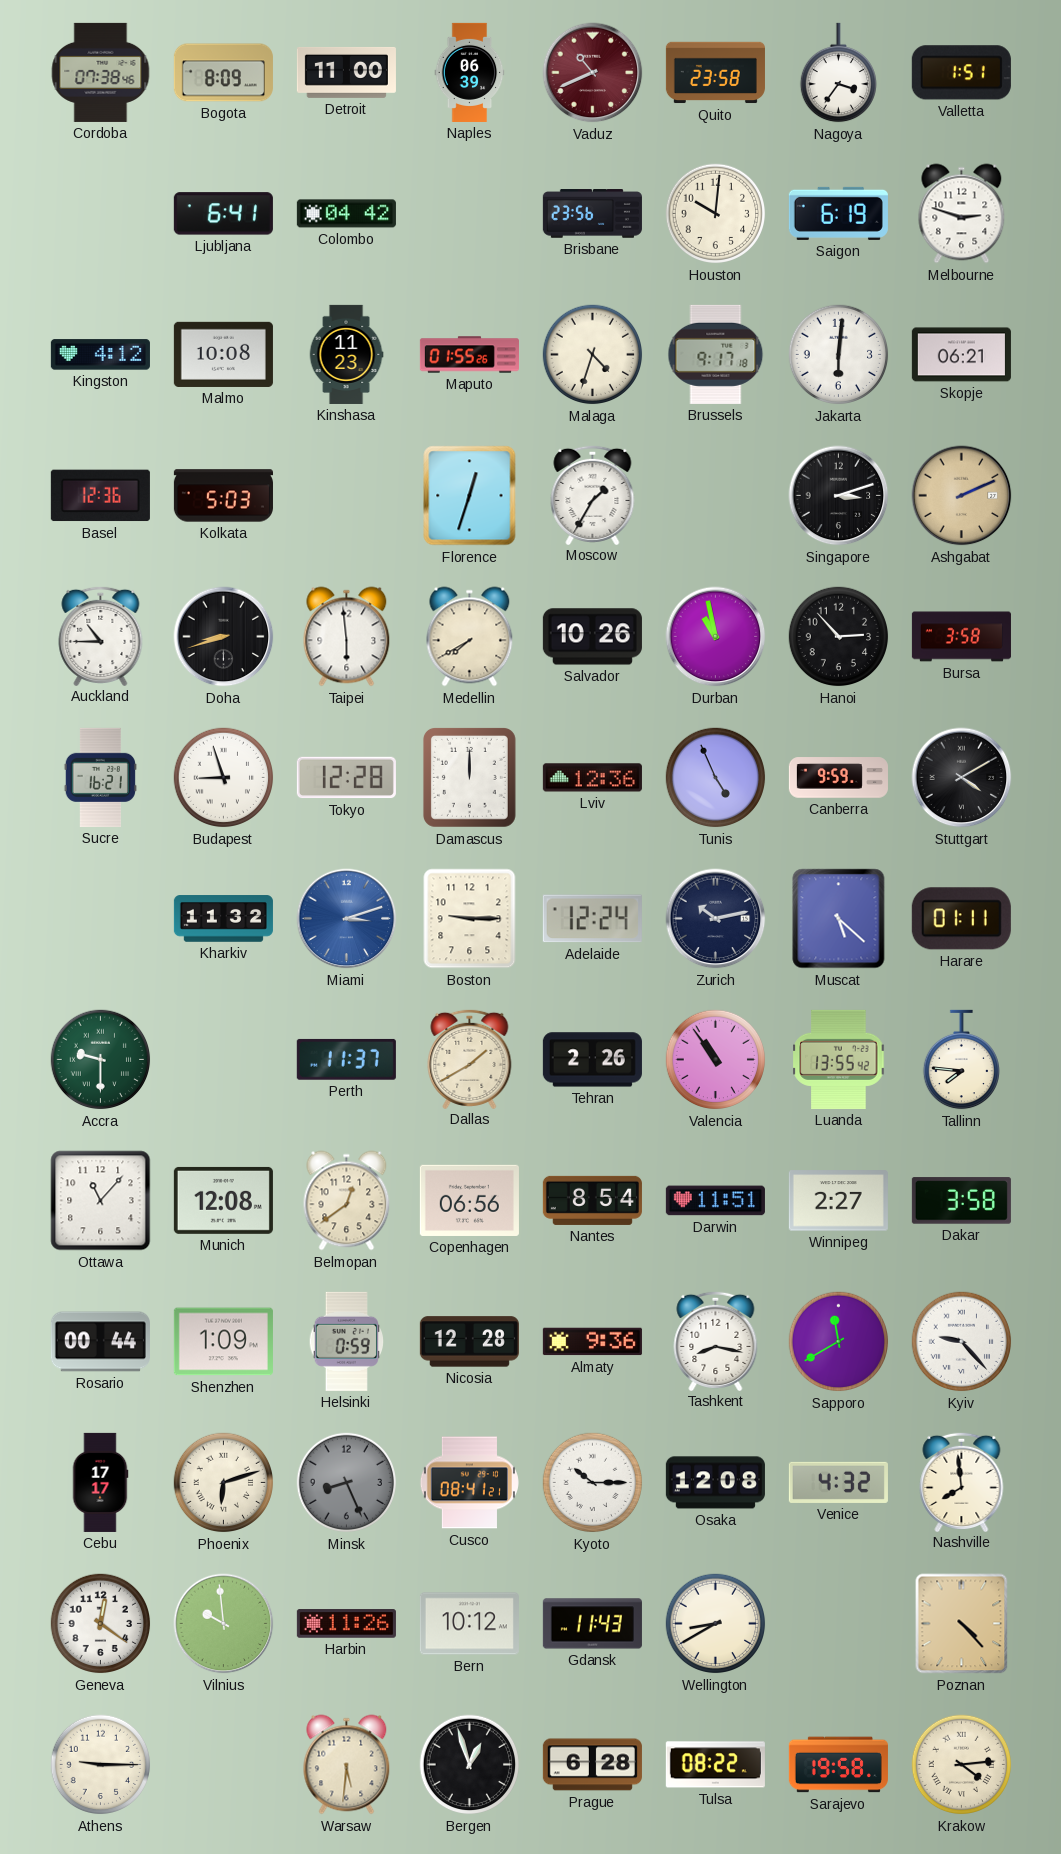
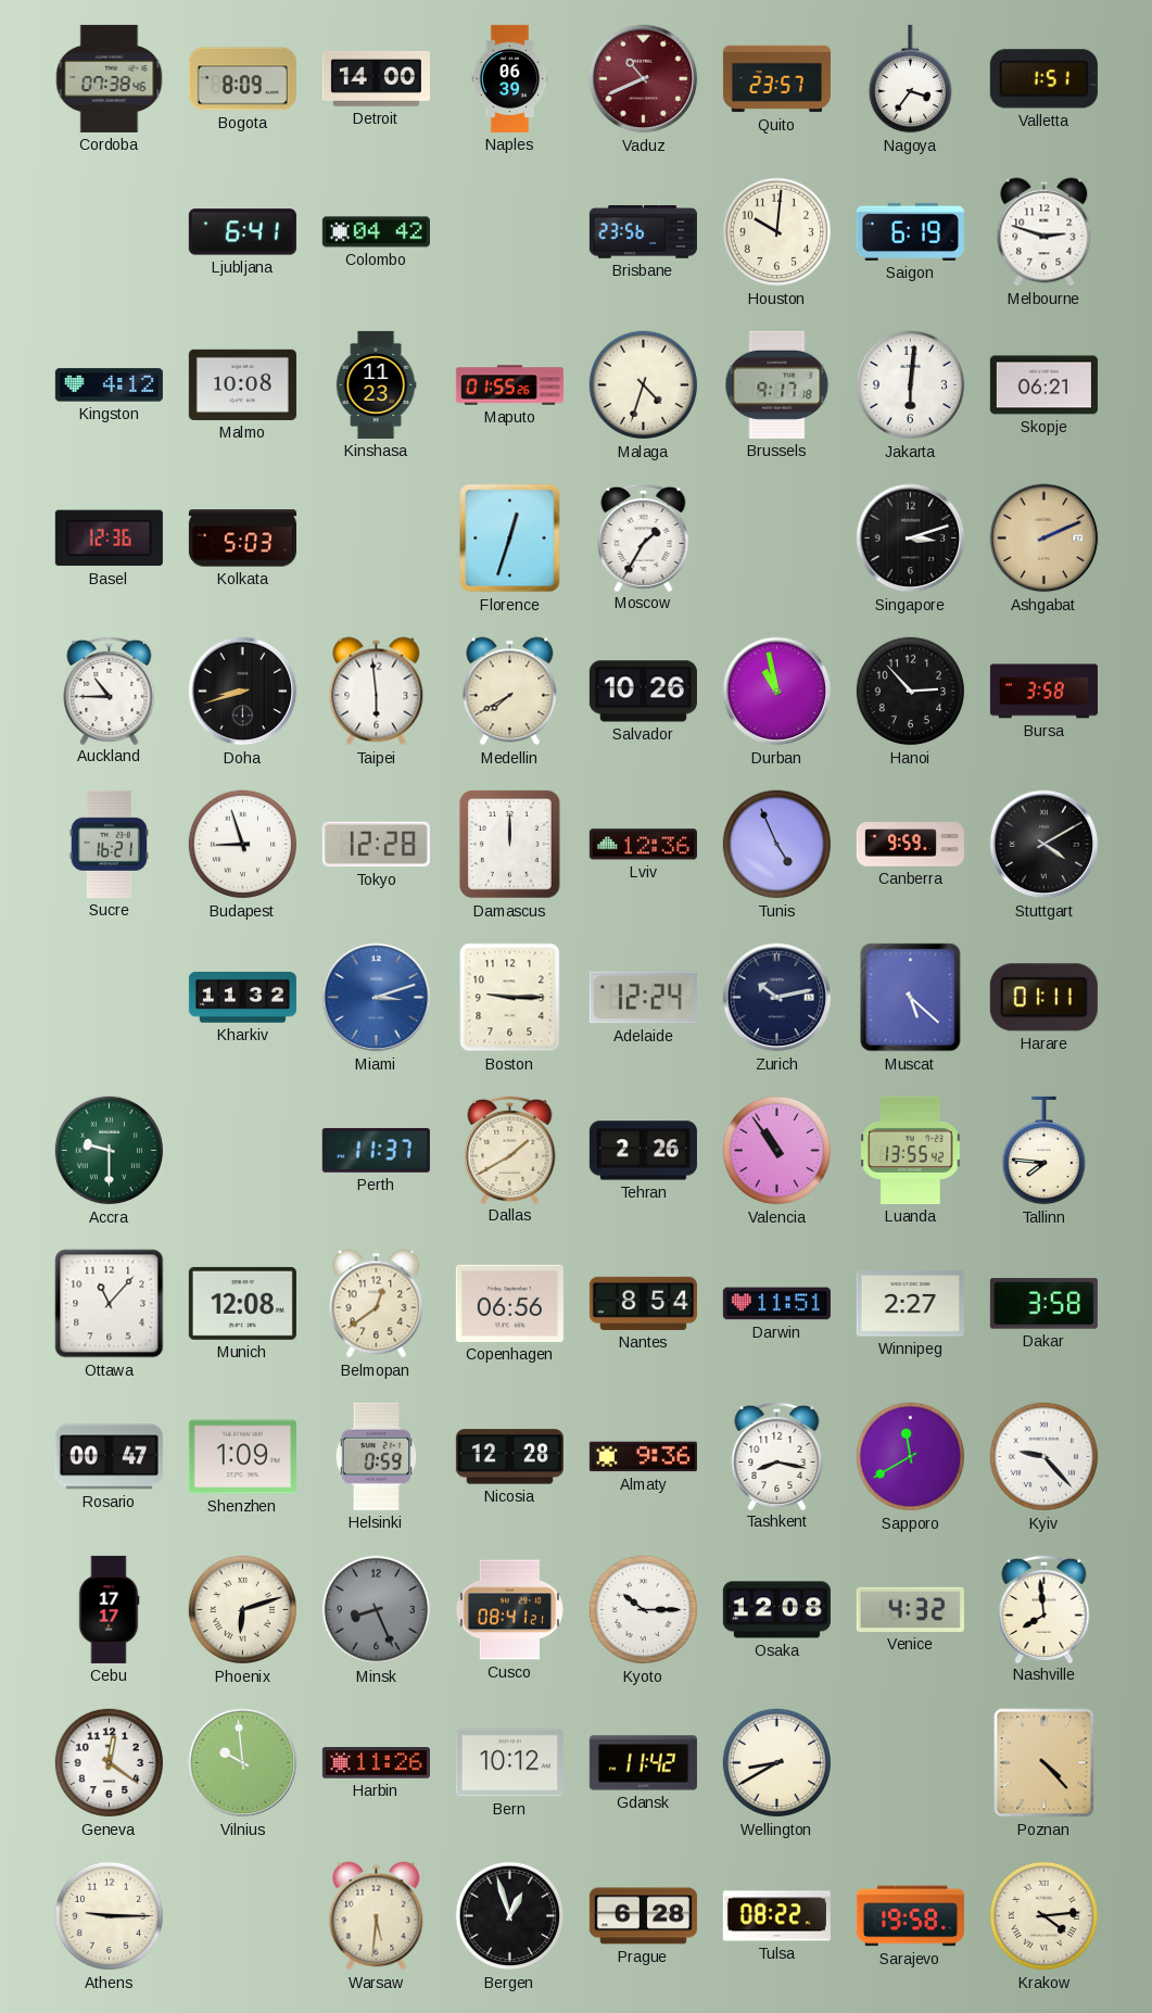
Detroit: 11:00 -> 14:00
Quito: 23:58 -> 23:57
Rosario: 00:44 -> 00:47
Gdansk: 11:43 -> 11:42
